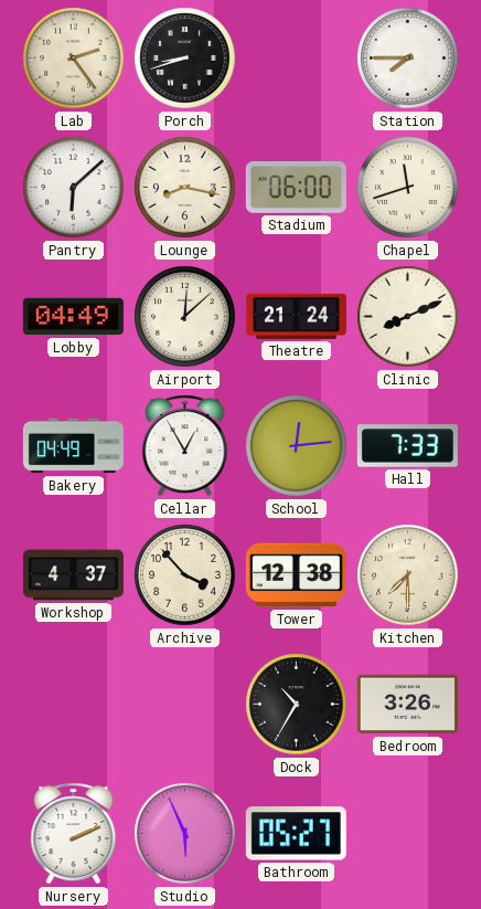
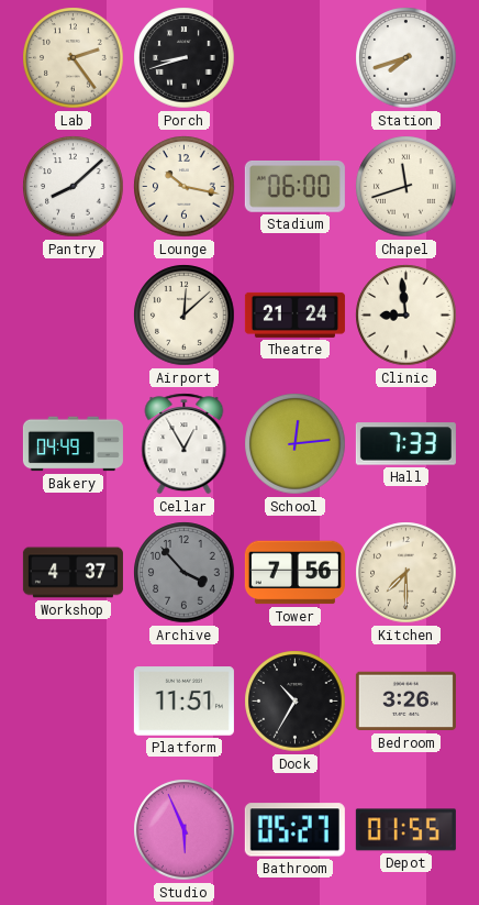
Station: 7:45 -> 7:42
Pantry: 6:08 -> 8:08
Lounge: 8:17 -> 10:17
Lobby: 04:49 -> none
Clinic: 8:11 -> 8:59
Archive dial: cream -> grey
Tower: 12:38 -> 7:56
Platform: none -> 11:51
Nursery: 2:11 -> none
Depot: none -> 01:55
